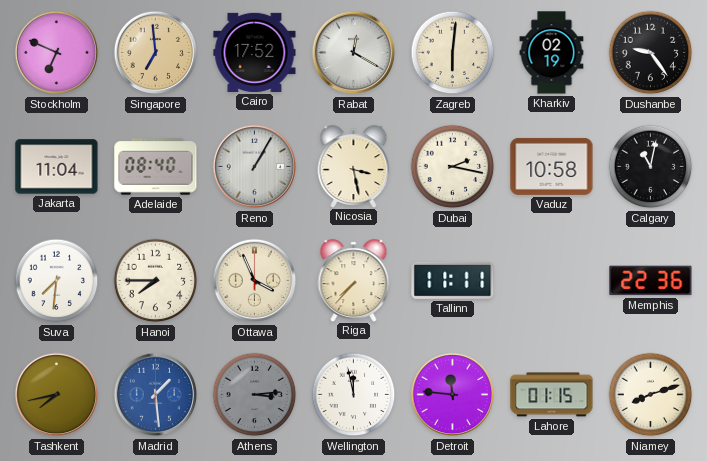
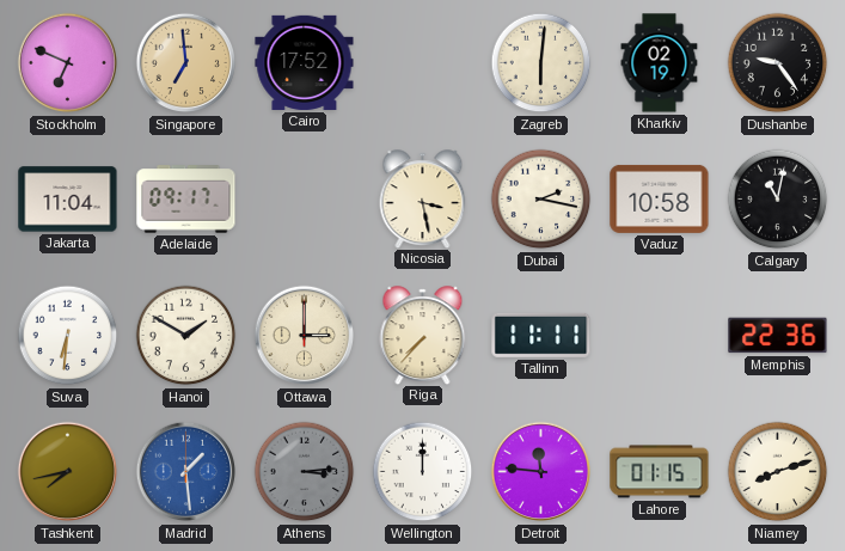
Rabat: 12:20 -> none
Adelaide: 08:40 -> 09:17
Reno: 1:05 -> none
Suva: 7:31 -> 6:31
Hanoi: 7:45 -> 1:50
Ottawa: 3:56 -> 3:00
Wellington: 11:58 -> 12:00
